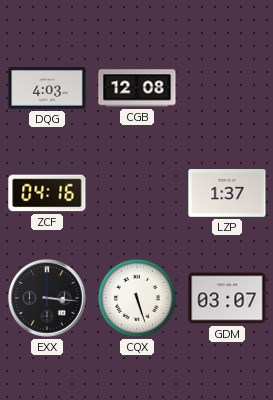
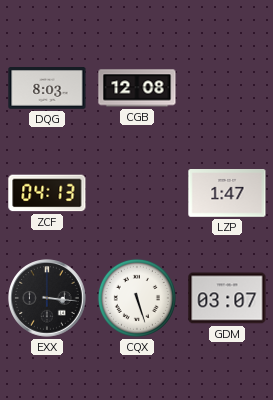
DQG: 4:03 -> 8:03
ZCF: 04:16 -> 04:13
LZP: 1:37 -> 1:47
